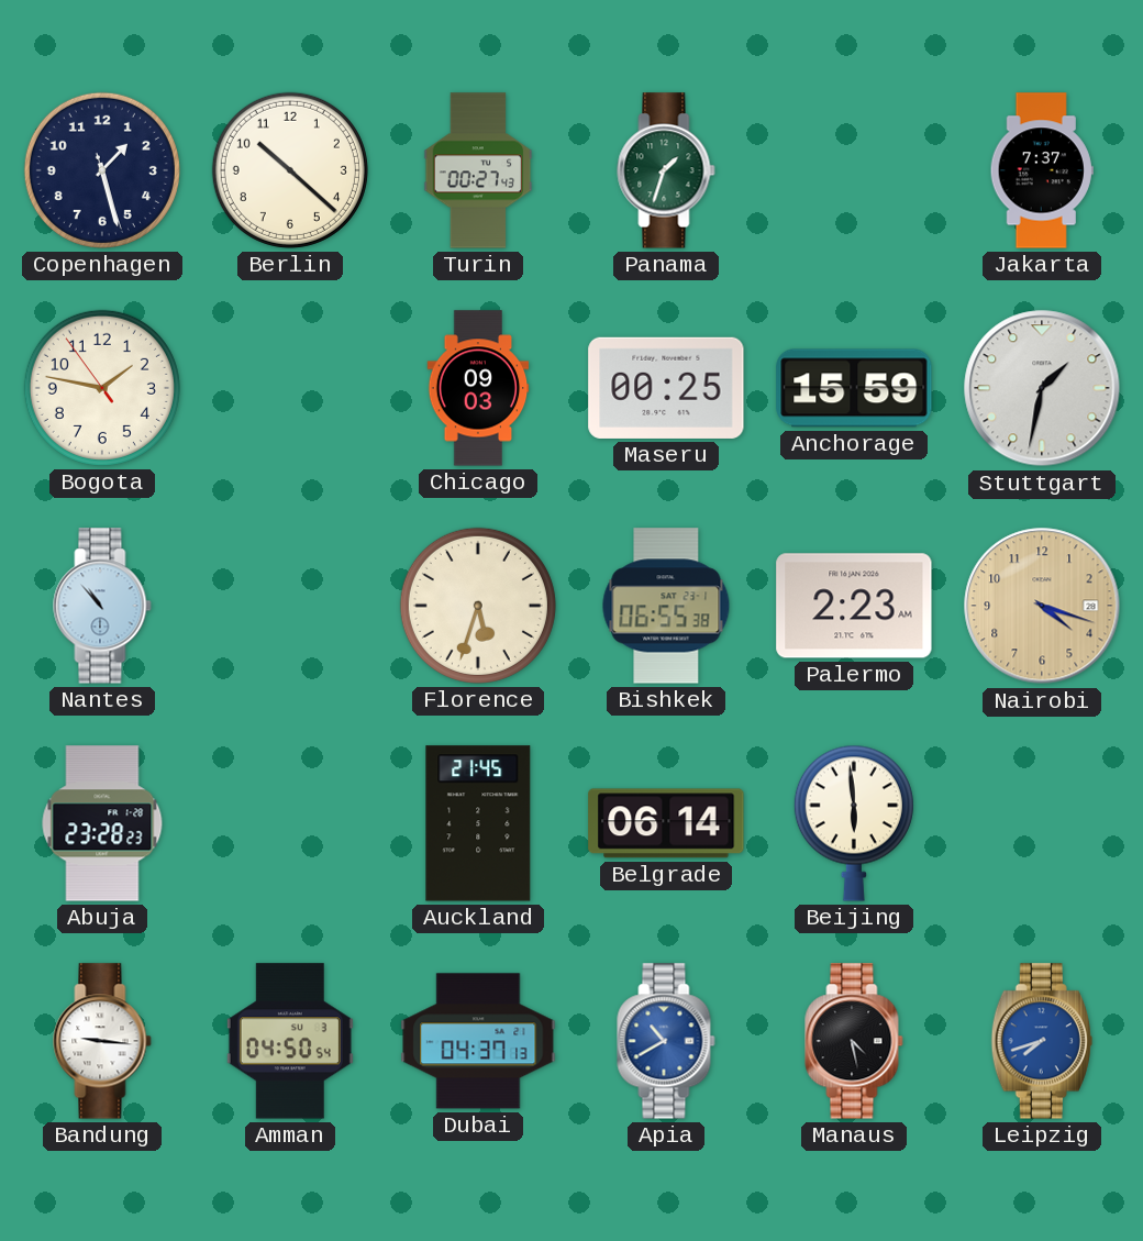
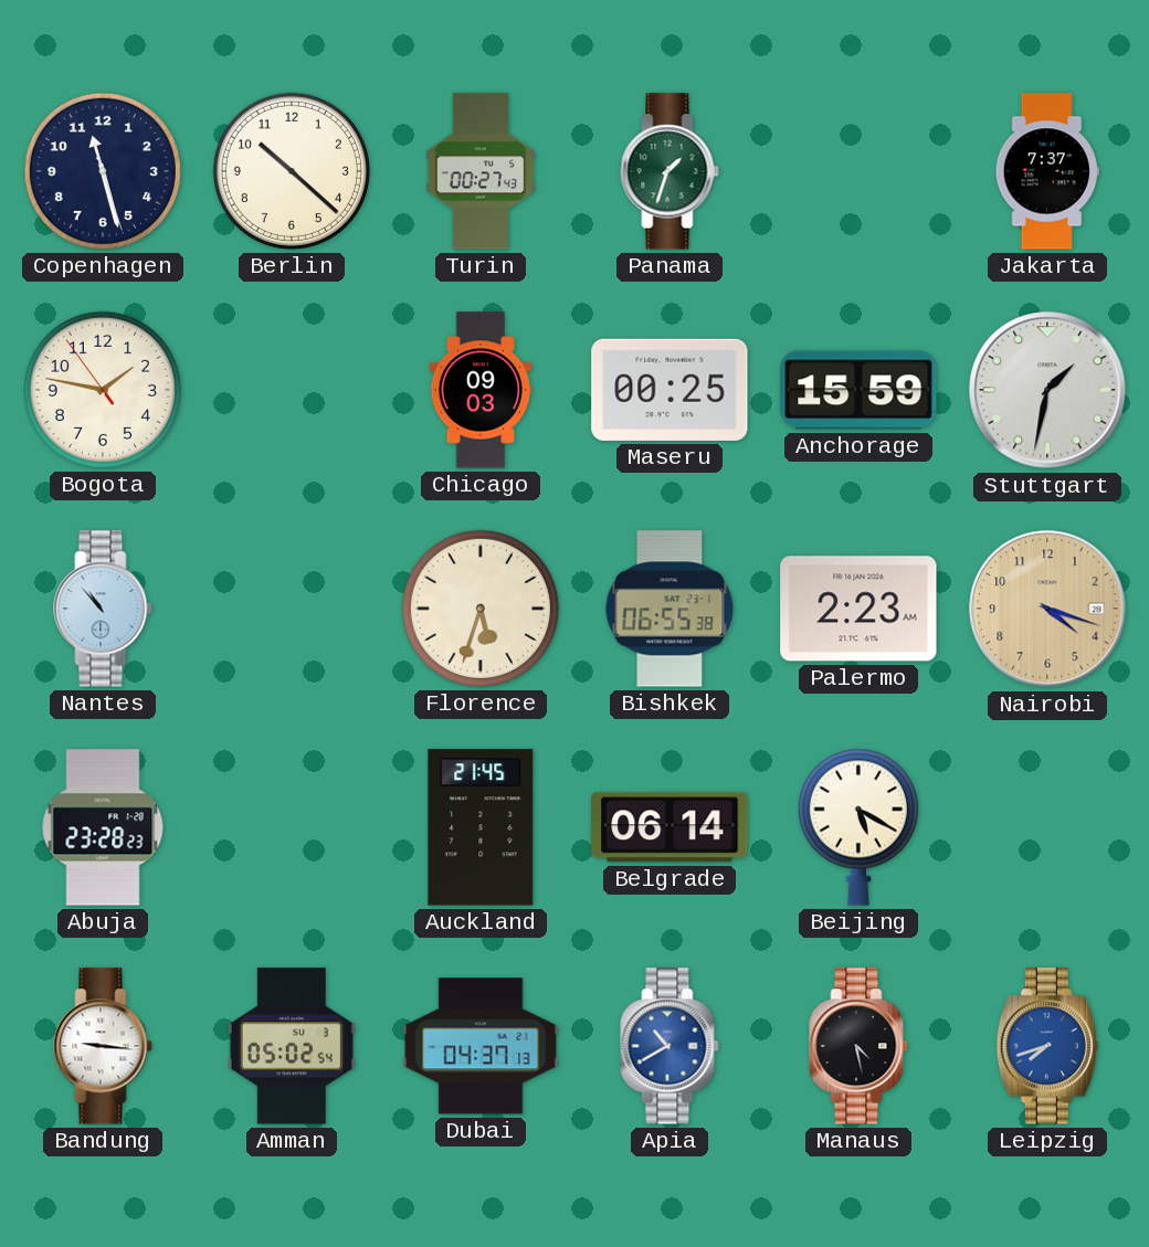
Copenhagen: 1:27 -> 11:27
Beijing: 5:59 -> 5:20
Amman: 04:50 -> 05:02
